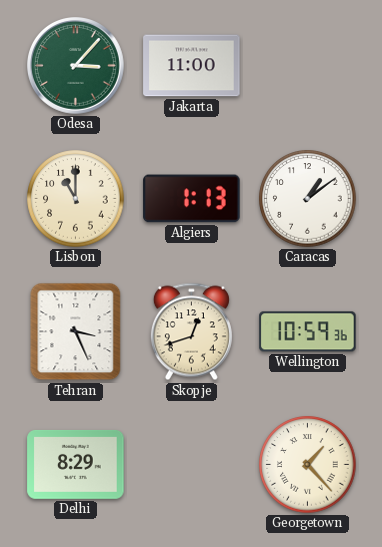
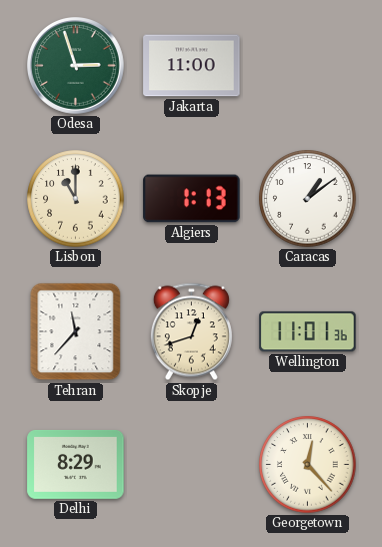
Odesa: 3:07 -> 2:57
Tehran: 3:26 -> 11:37
Wellington: 10:59 -> 11:01
Georgetown: 1:23 -> 12:23
